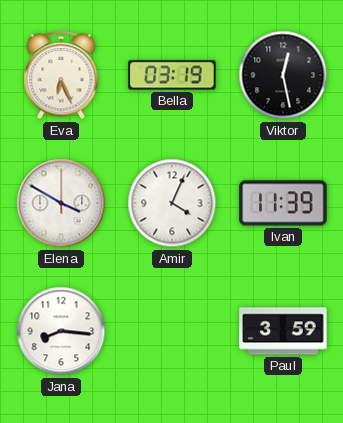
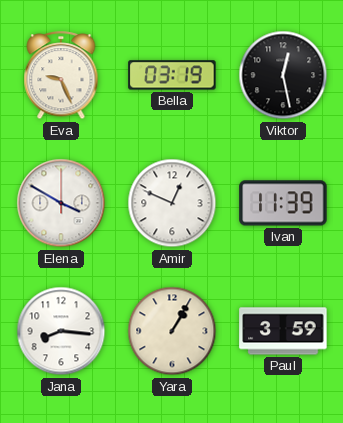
Eva: 6:26 -> 9:26
Amir: 4:04 -> 12:49
Yara: none -> 1:05
